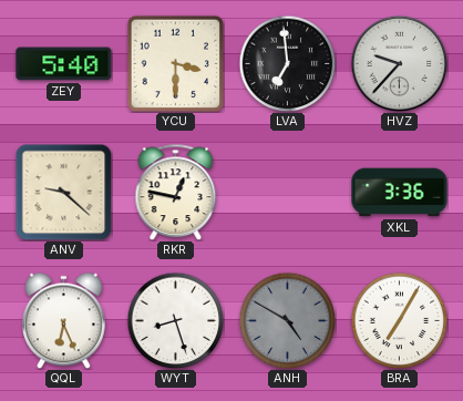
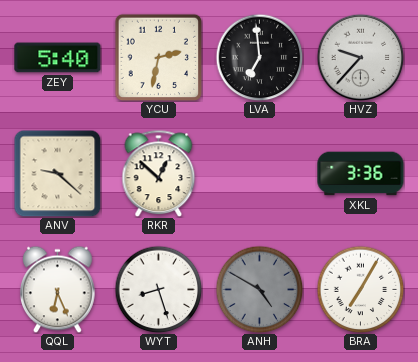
YCU: 3:30 -> 2:32
RKR: 12:47 -> 12:52
